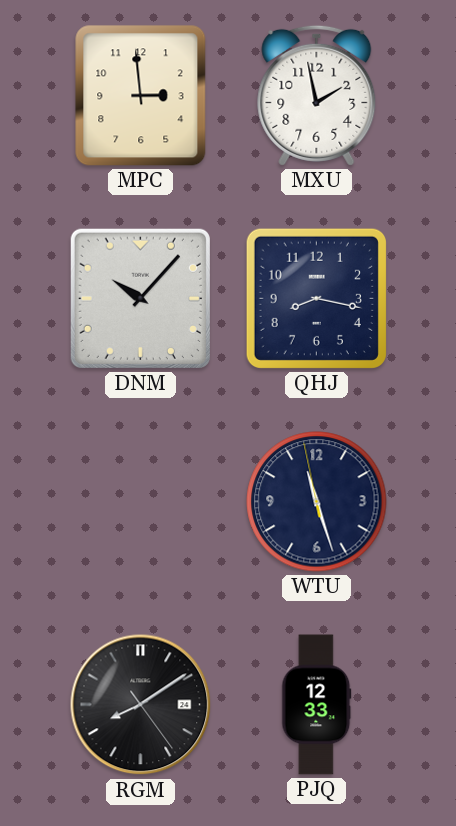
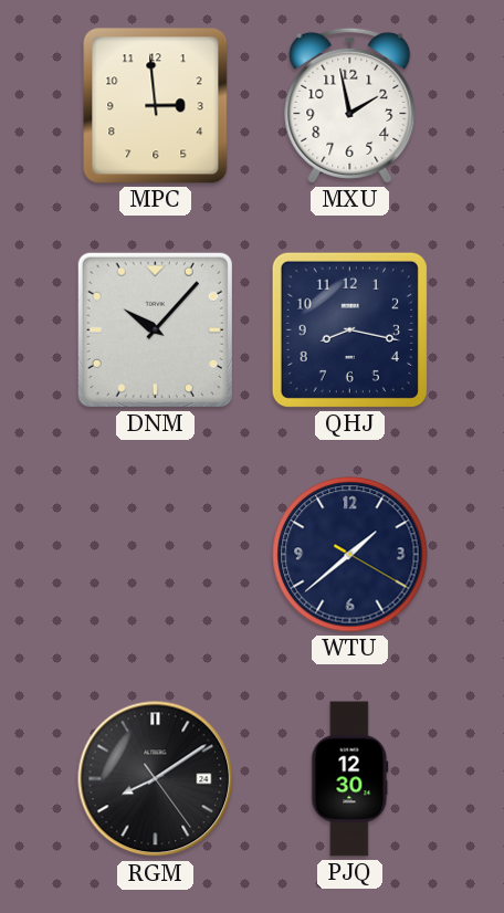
WTU: 11:26 -> 1:38
PJQ: 12:33 -> 12:30
